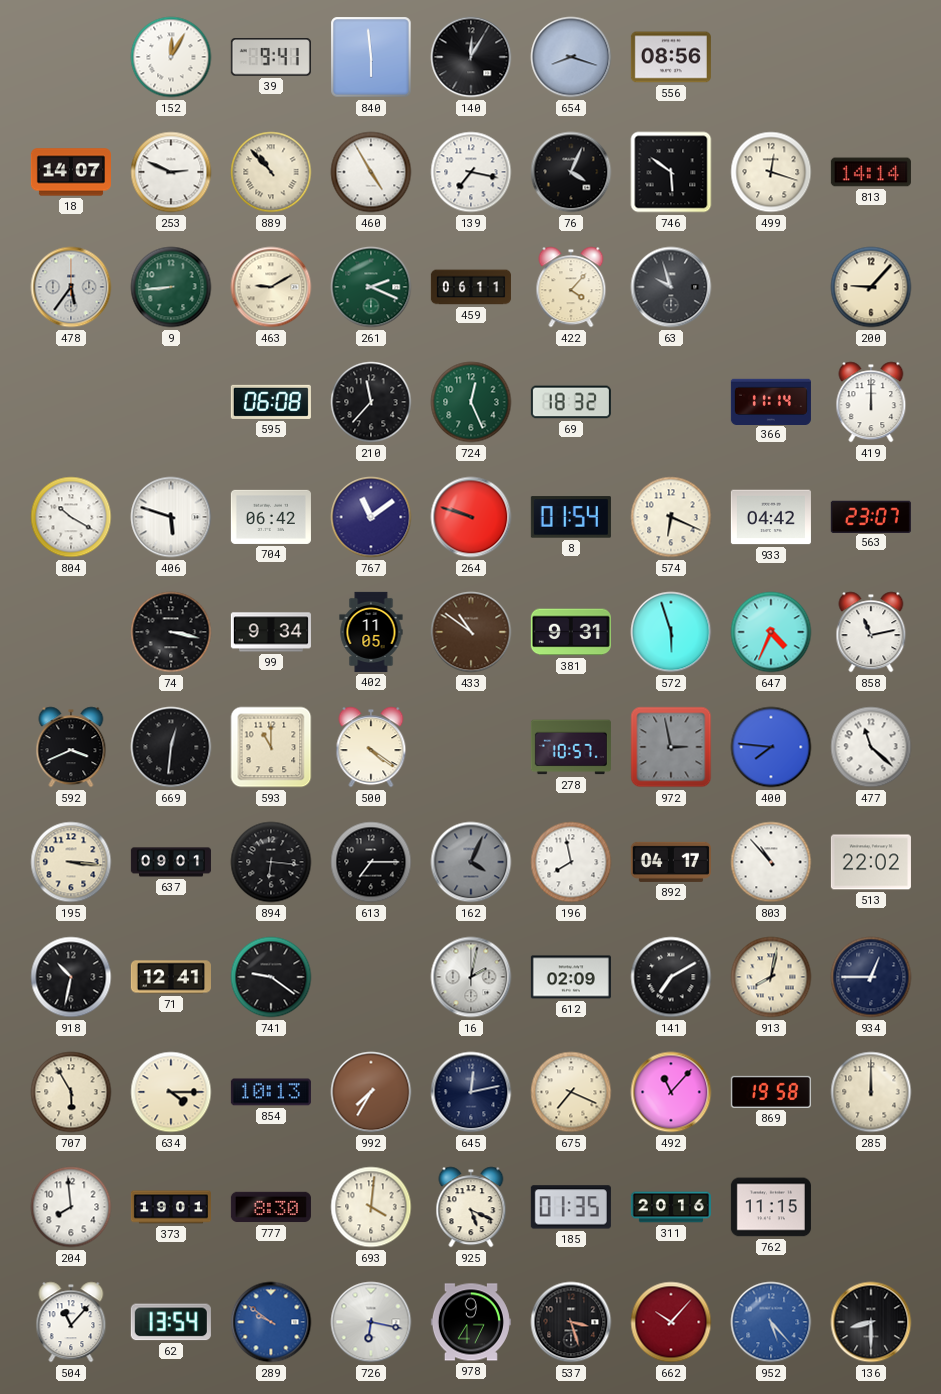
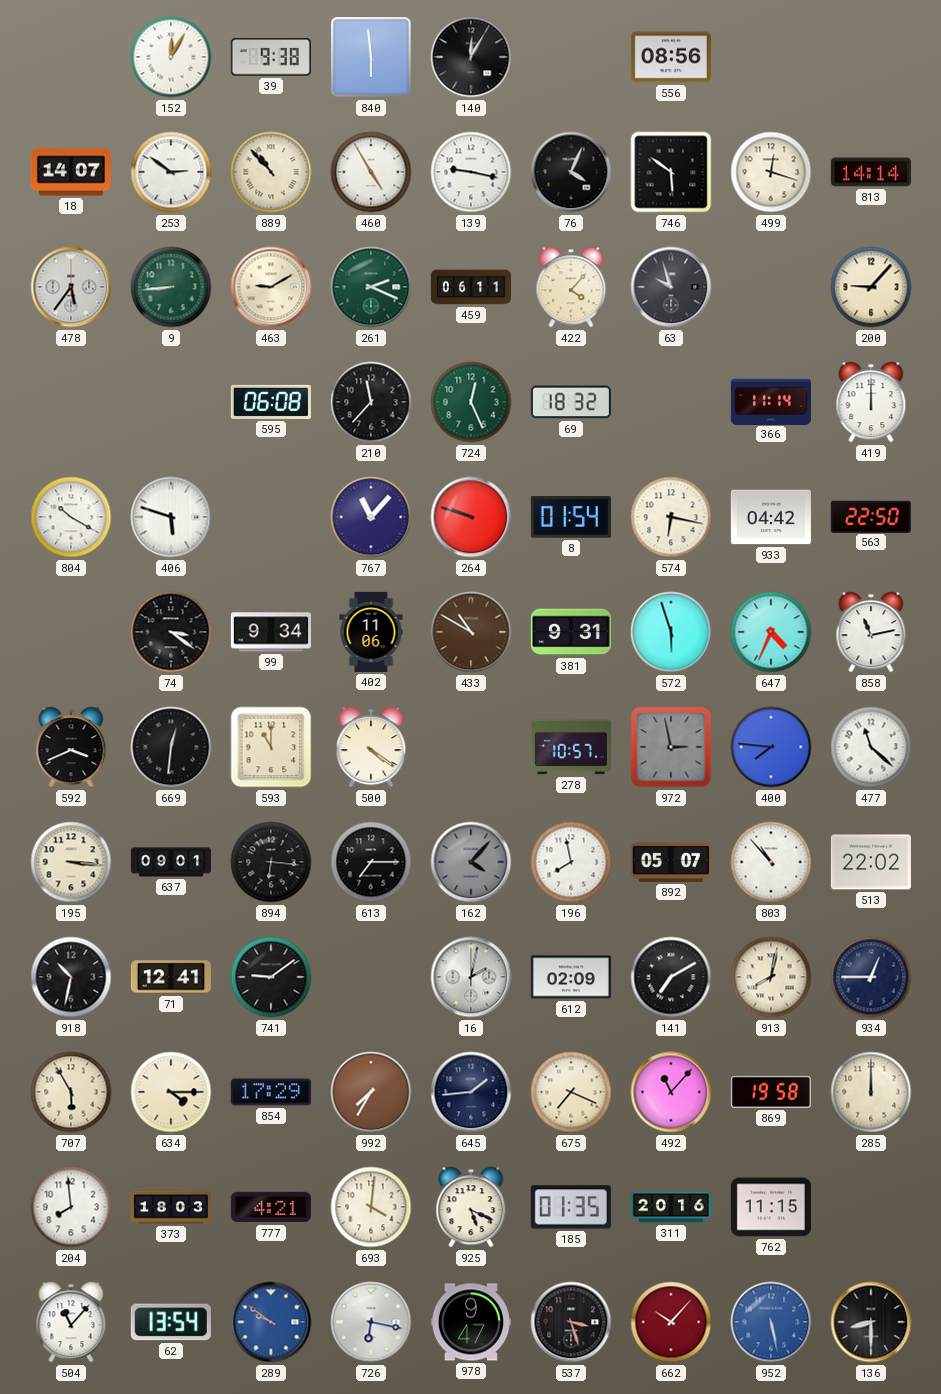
39: 9:41 -> 9:38
654: 8:18 -> none
253: 2:49 -> 2:51
139: 7:17 -> 9:17
704: 06:42 -> none
767: 11:09 -> 11:07
574: 6:19 -> 6:17
563: 23:07 -> 22:50
74: 3:17 -> 3:21
402: 11:05 -> 11:06
433: 10:51 -> 10:50
162: 4:04 -> 4:07
892: 04:17 -> 05:07
741: 9:21 -> 9:09
854: 10:13 -> 17:29
645: 12:13 -> 1:44
373: 19:01 -> 18:03
777: 8:30 -> 4:21
952: 5:23 -> 5:28
